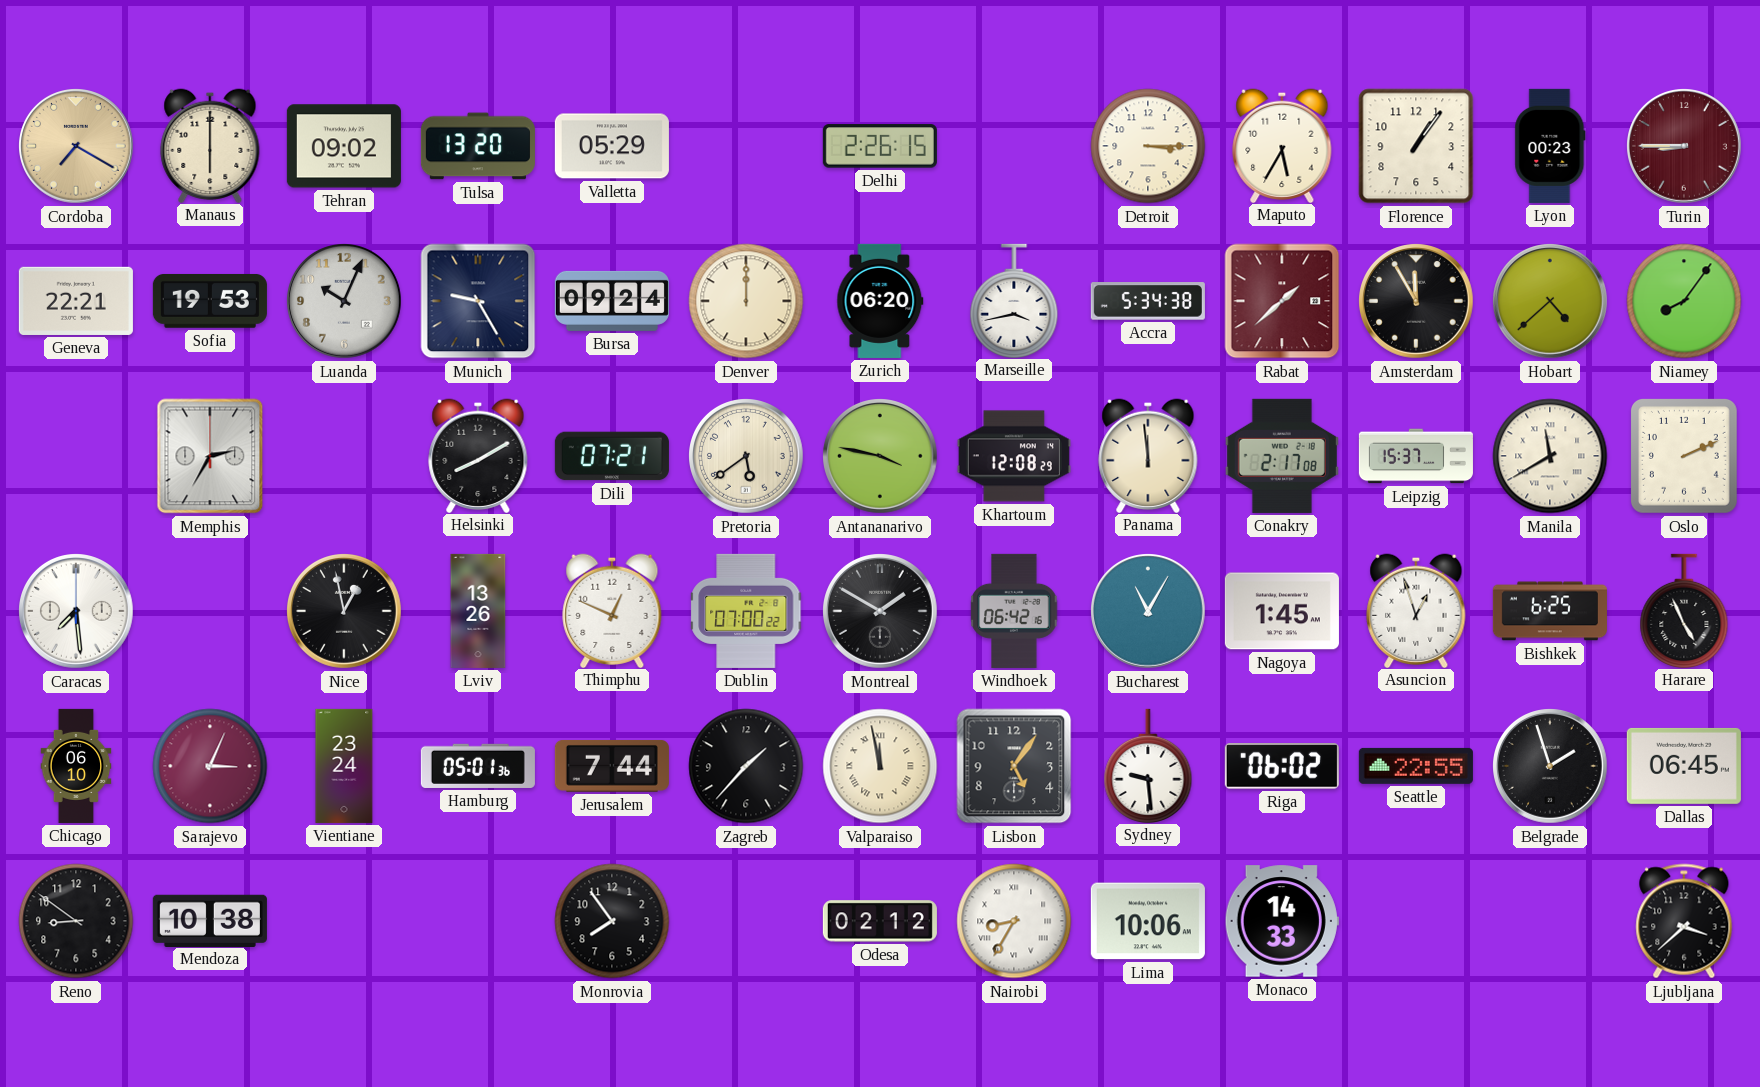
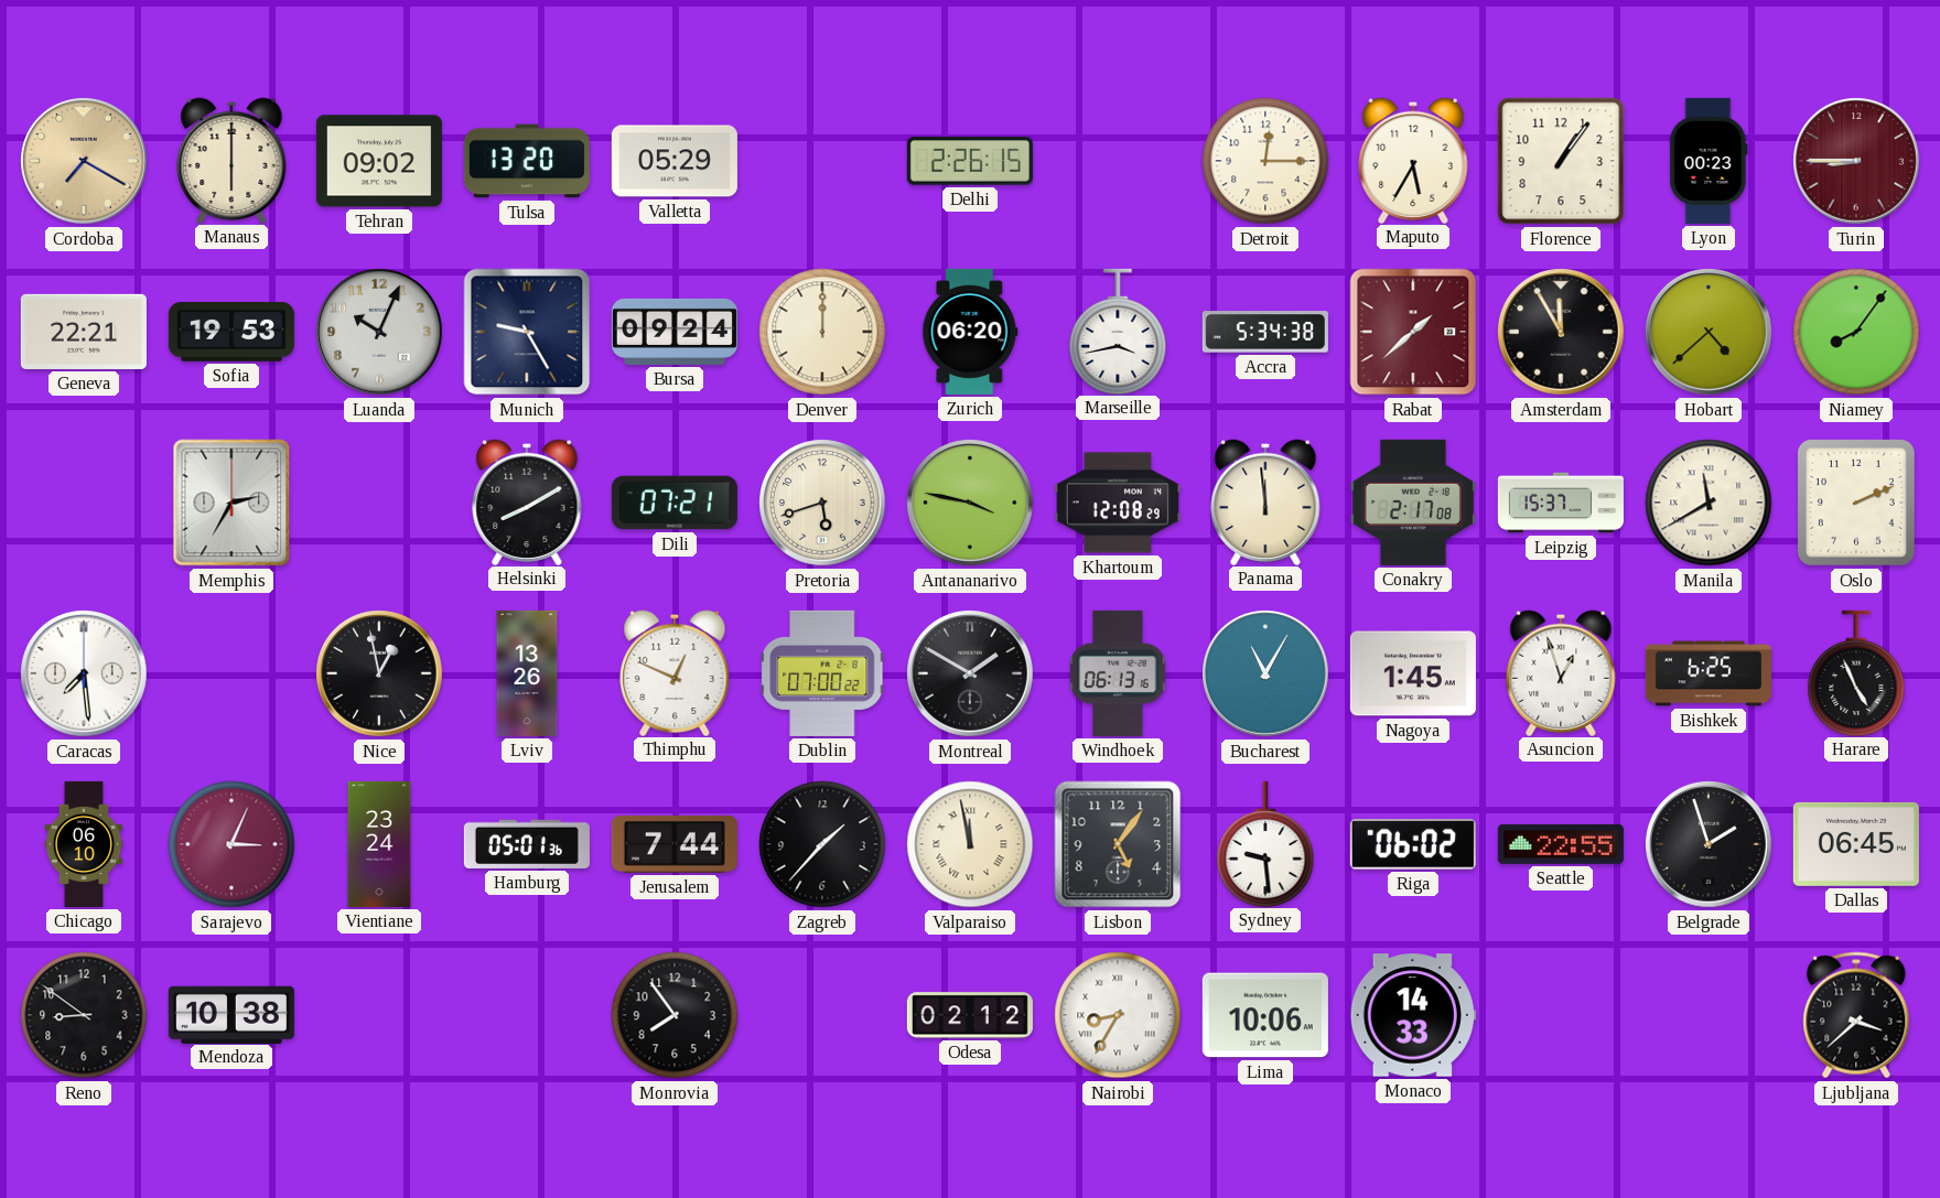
Detroit: 3:15 -> 12:15
Pretoria: 5:39 -> 5:42
Windhoek: 06:42 -> 06:13
